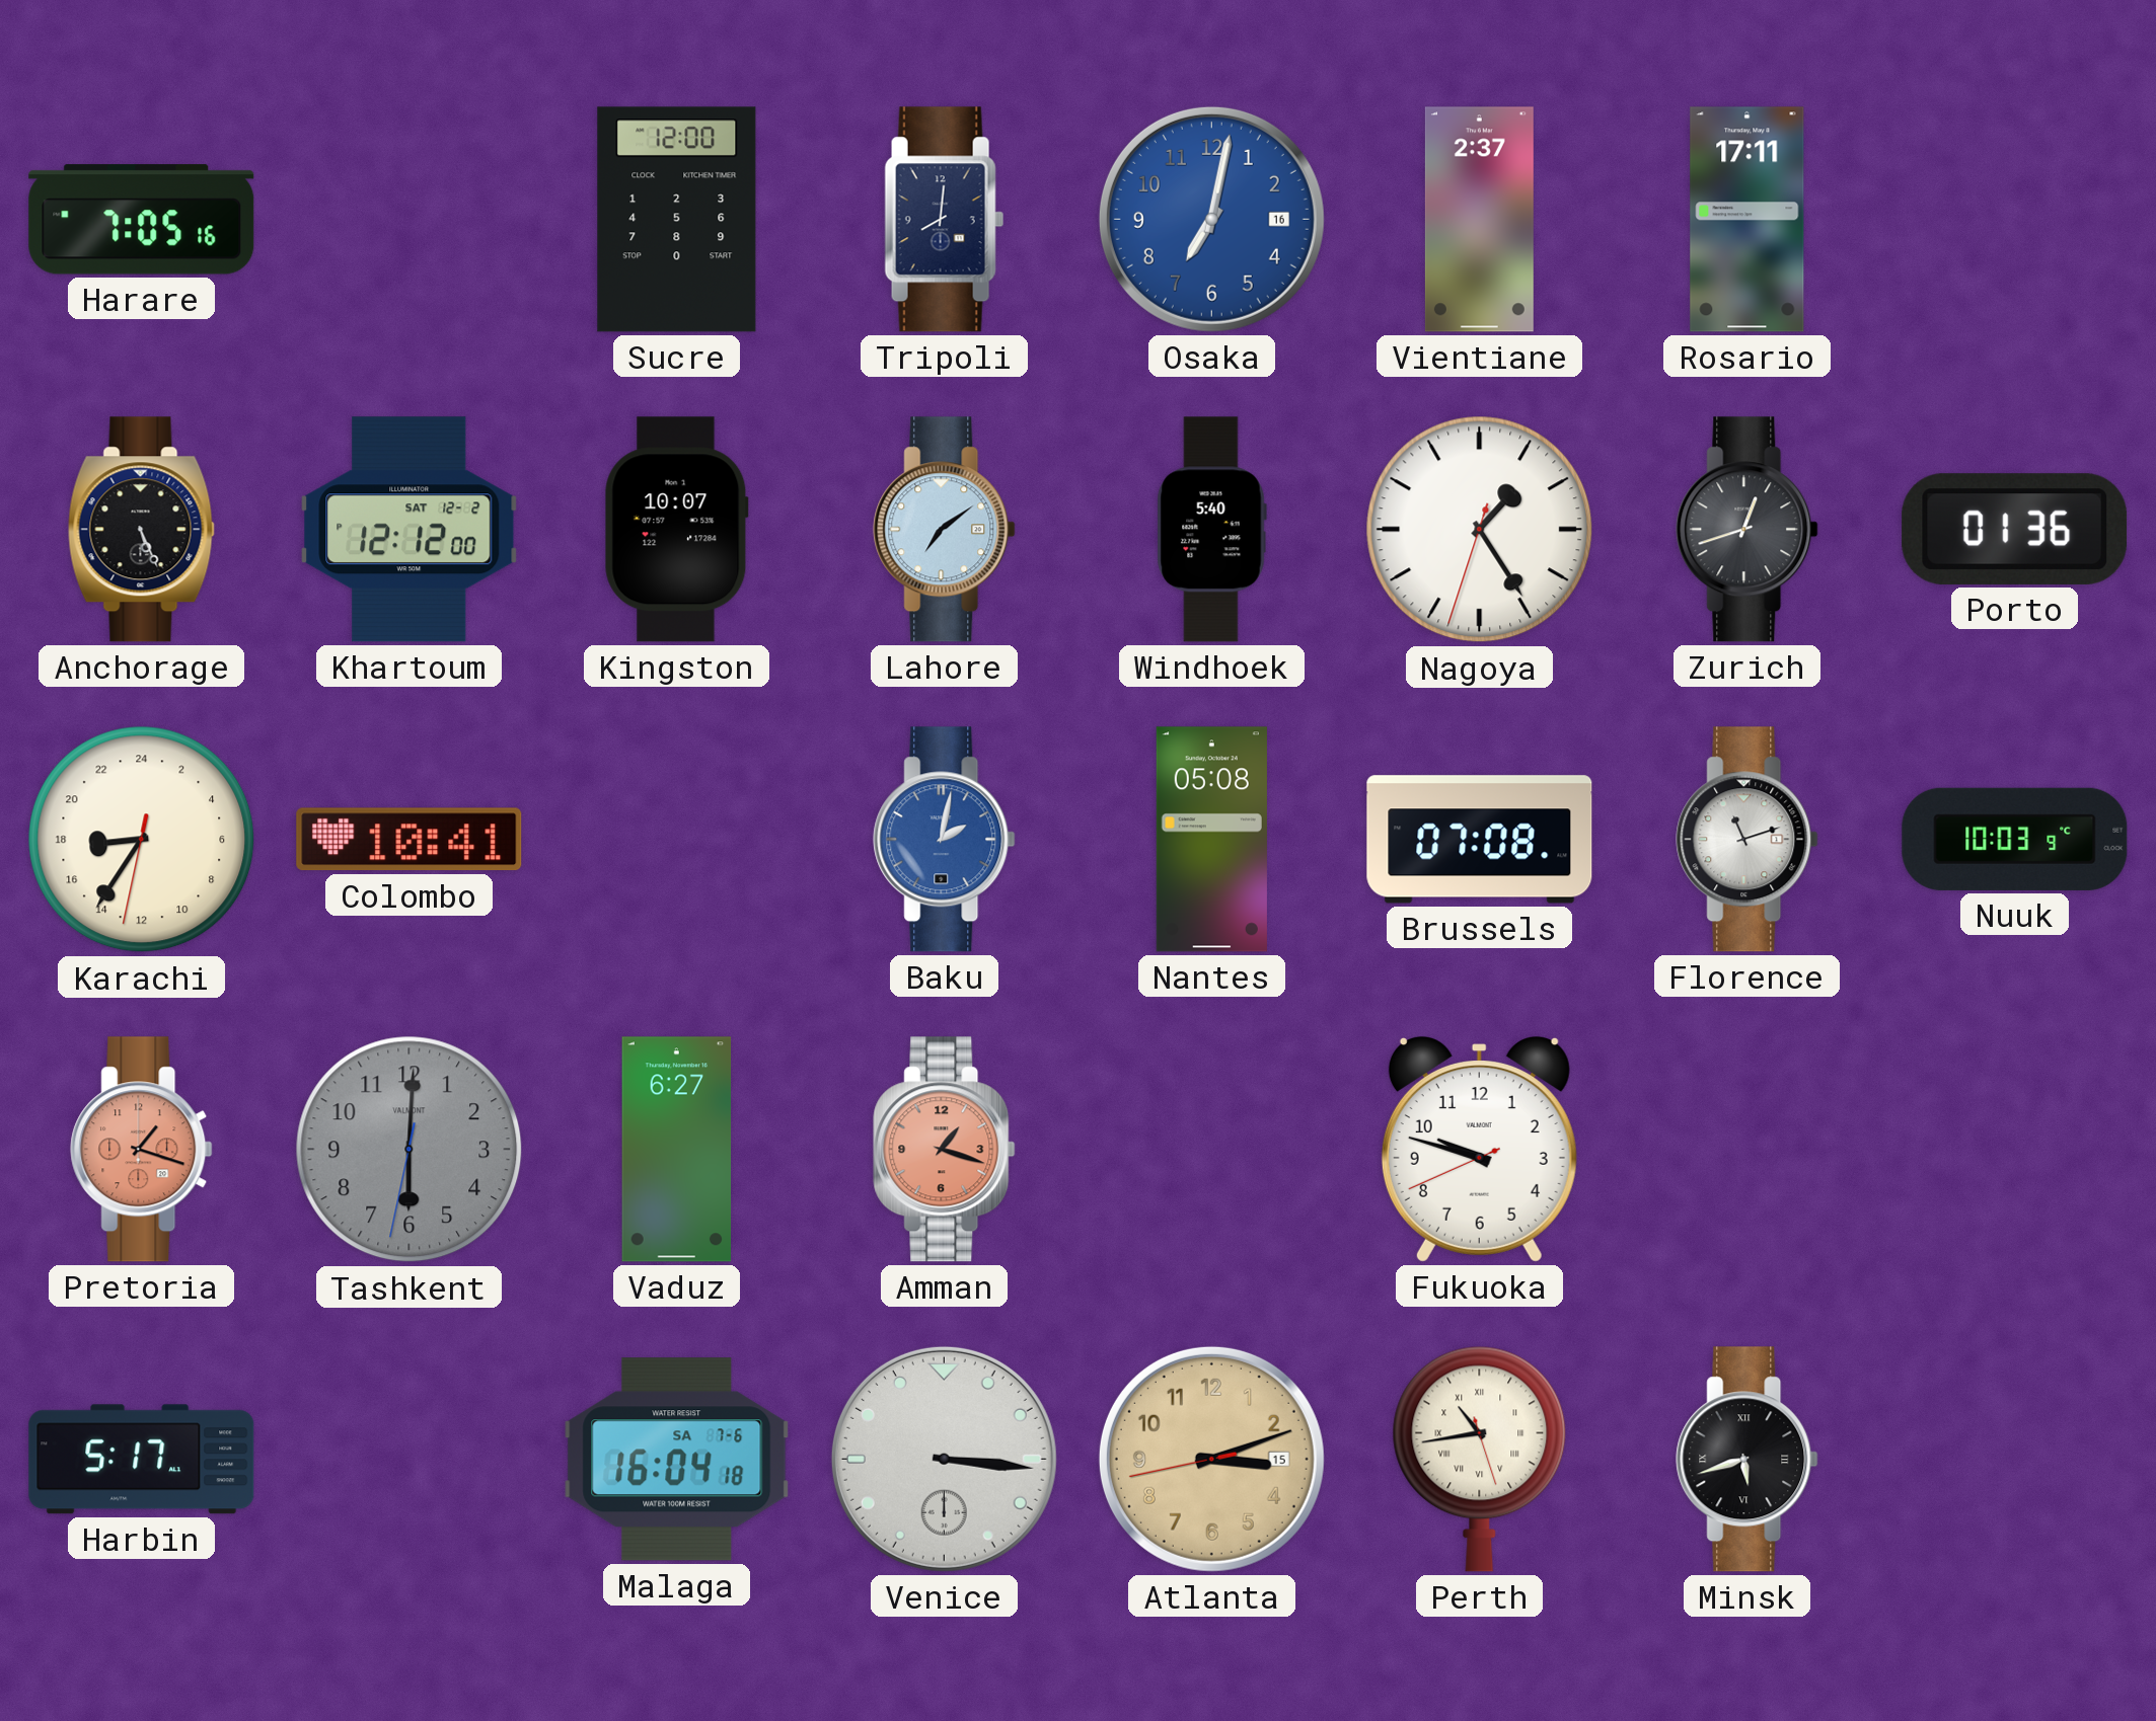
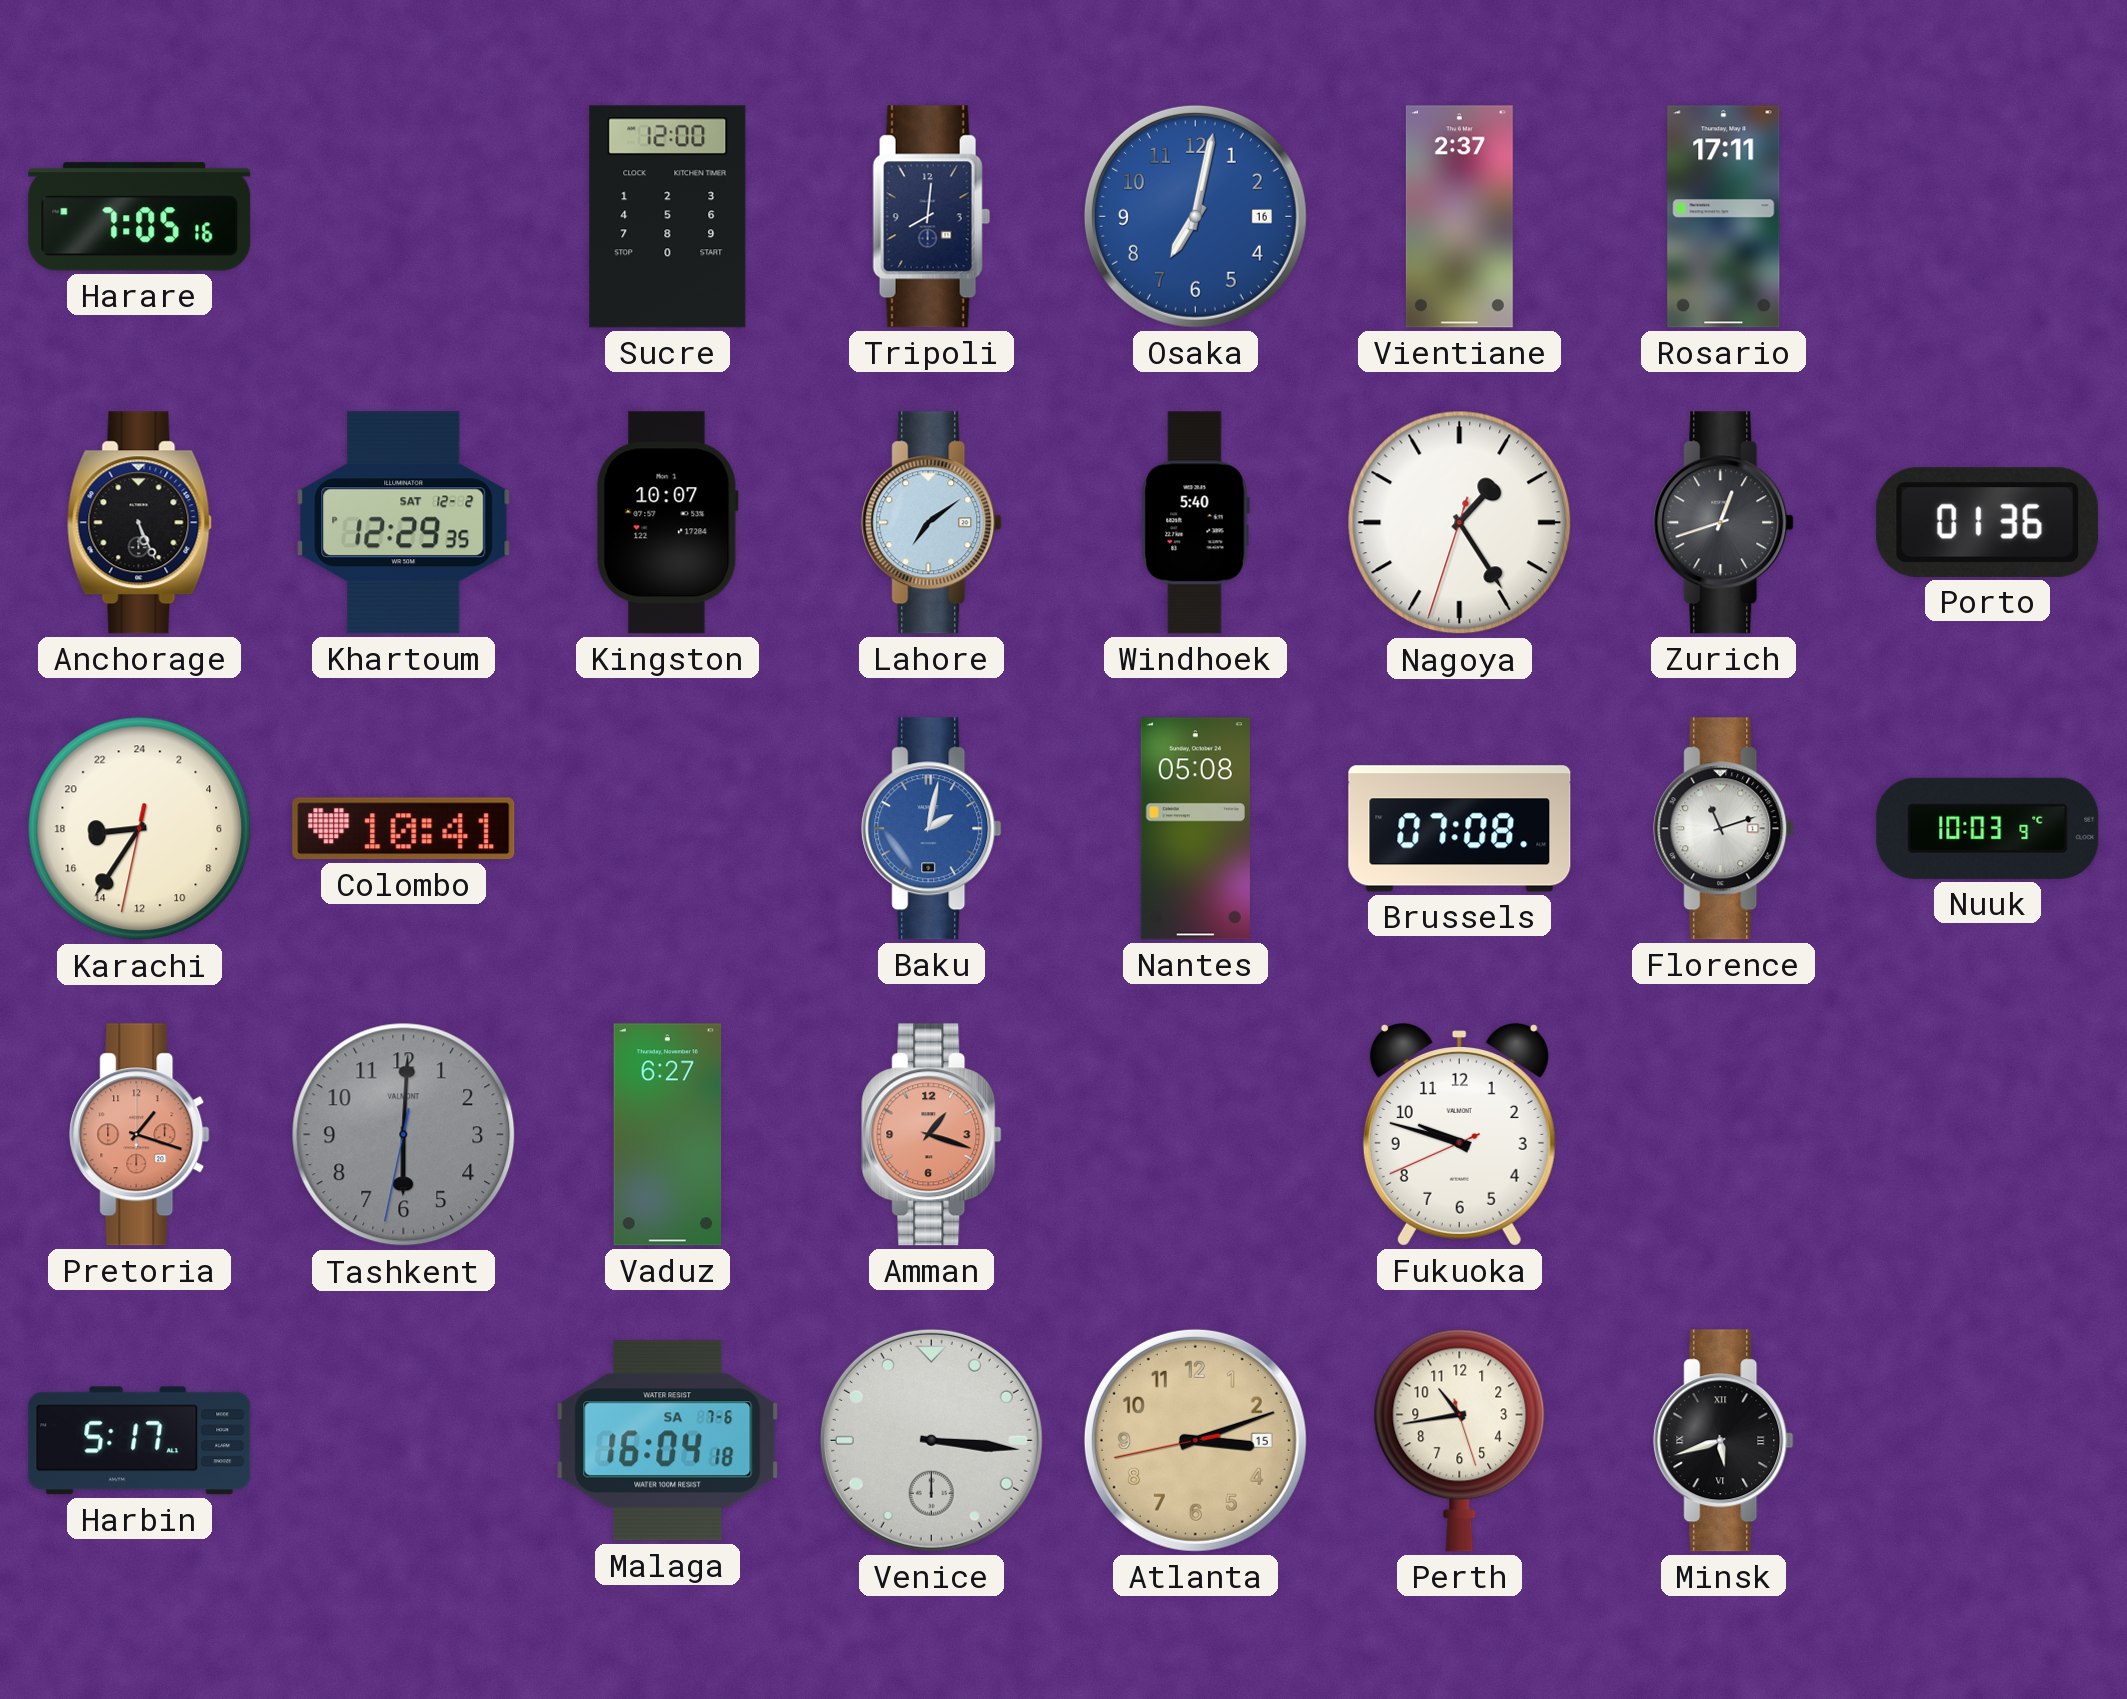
Khartoum: 12:12 -> 12:29
Perth numerals: Roman -> Arabic
